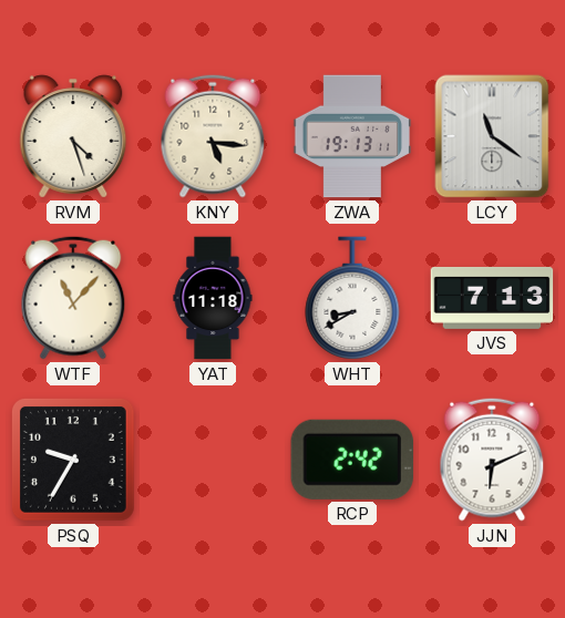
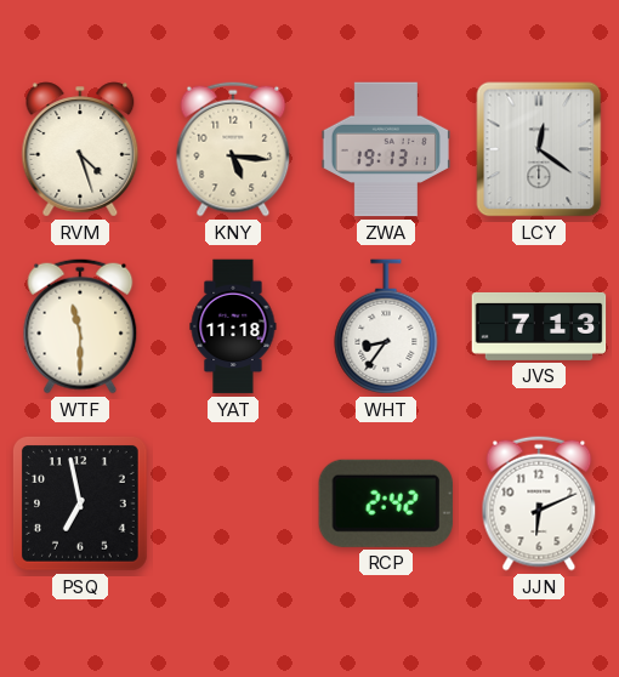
LCY: 11:21 -> 12:21
WTF: 11:07 -> 11:30
WHT: 8:40 -> 8:36
PSQ: 9:35 -> 6:58
